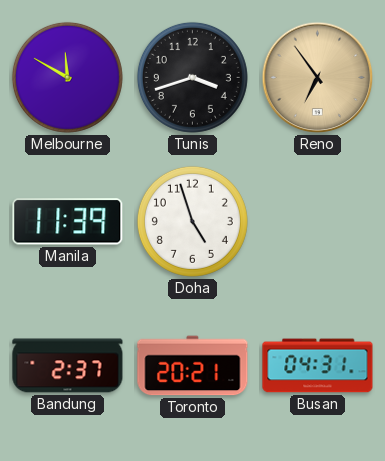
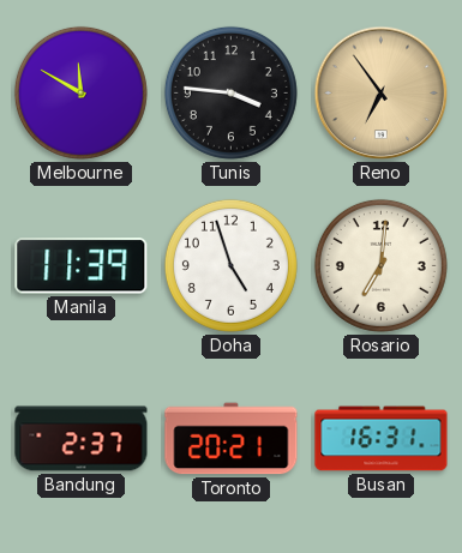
Tunis: 3:42 -> 3:46
Rosario: none -> 7:01
Busan: 04:31 -> 16:31
